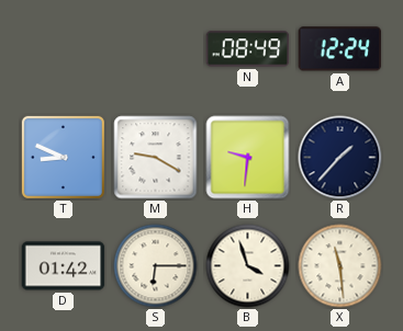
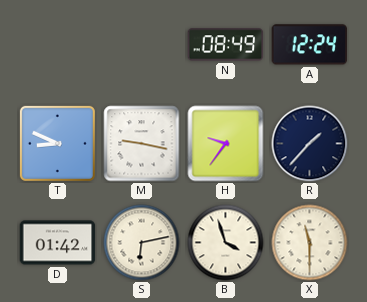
M: 9:20 -> 9:17
H: 9:31 -> 9:36
S: 6:15 -> 6:13
X: 11:29 -> 11:30
